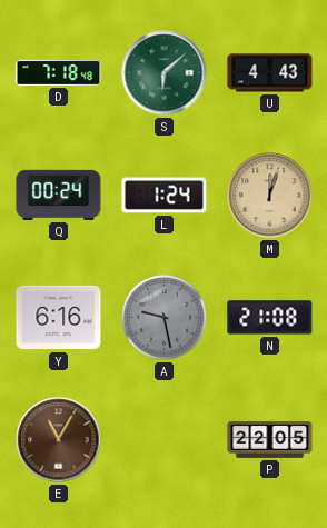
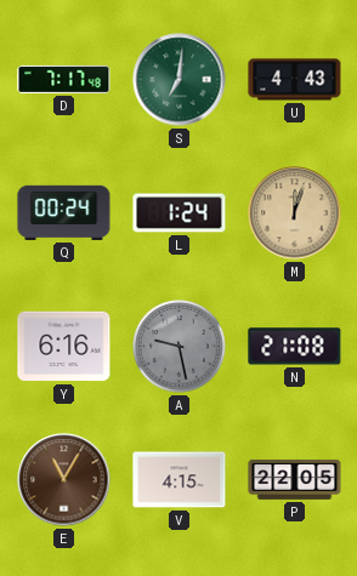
D: 7:18 -> 7:17
S: 6:08 -> 7:01
V: none -> 4:15
